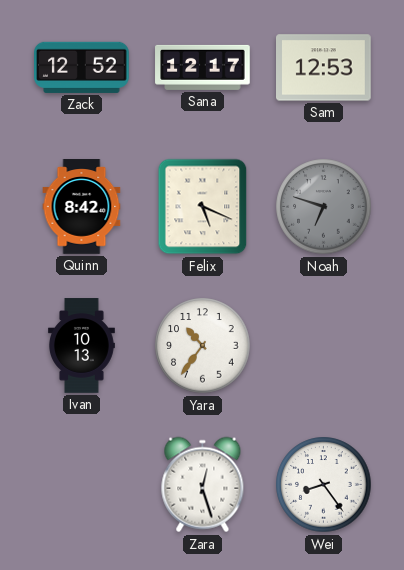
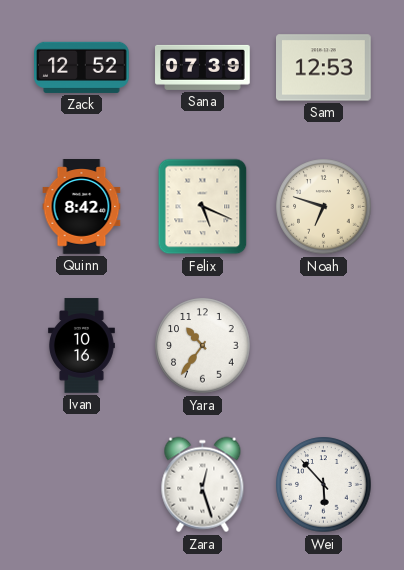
Sana: 12:17 -> 07:39
Noah dial: grey -> cream
Ivan: 10:13 -> 10:16
Wei: 8:24 -> 5:53
